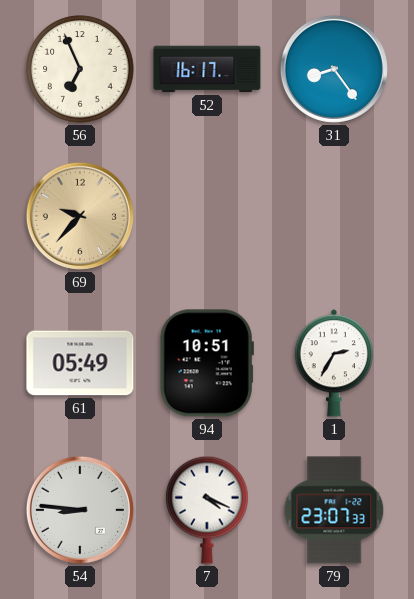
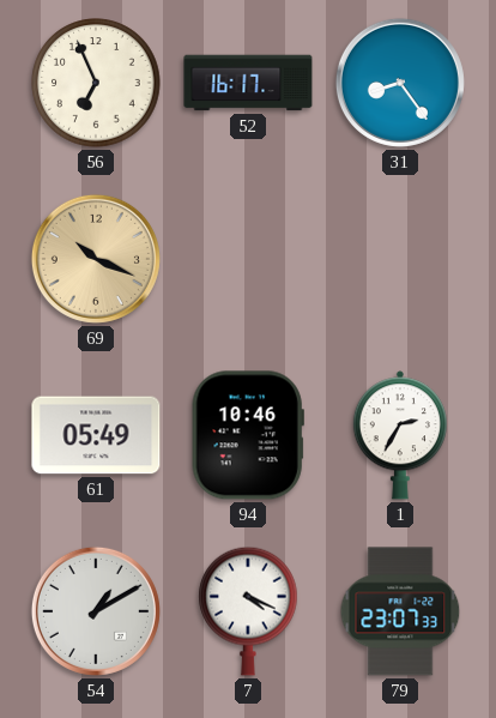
69: 9:37 -> 10:19
94: 10:51 -> 10:46
54: 8:46 -> 1:10
